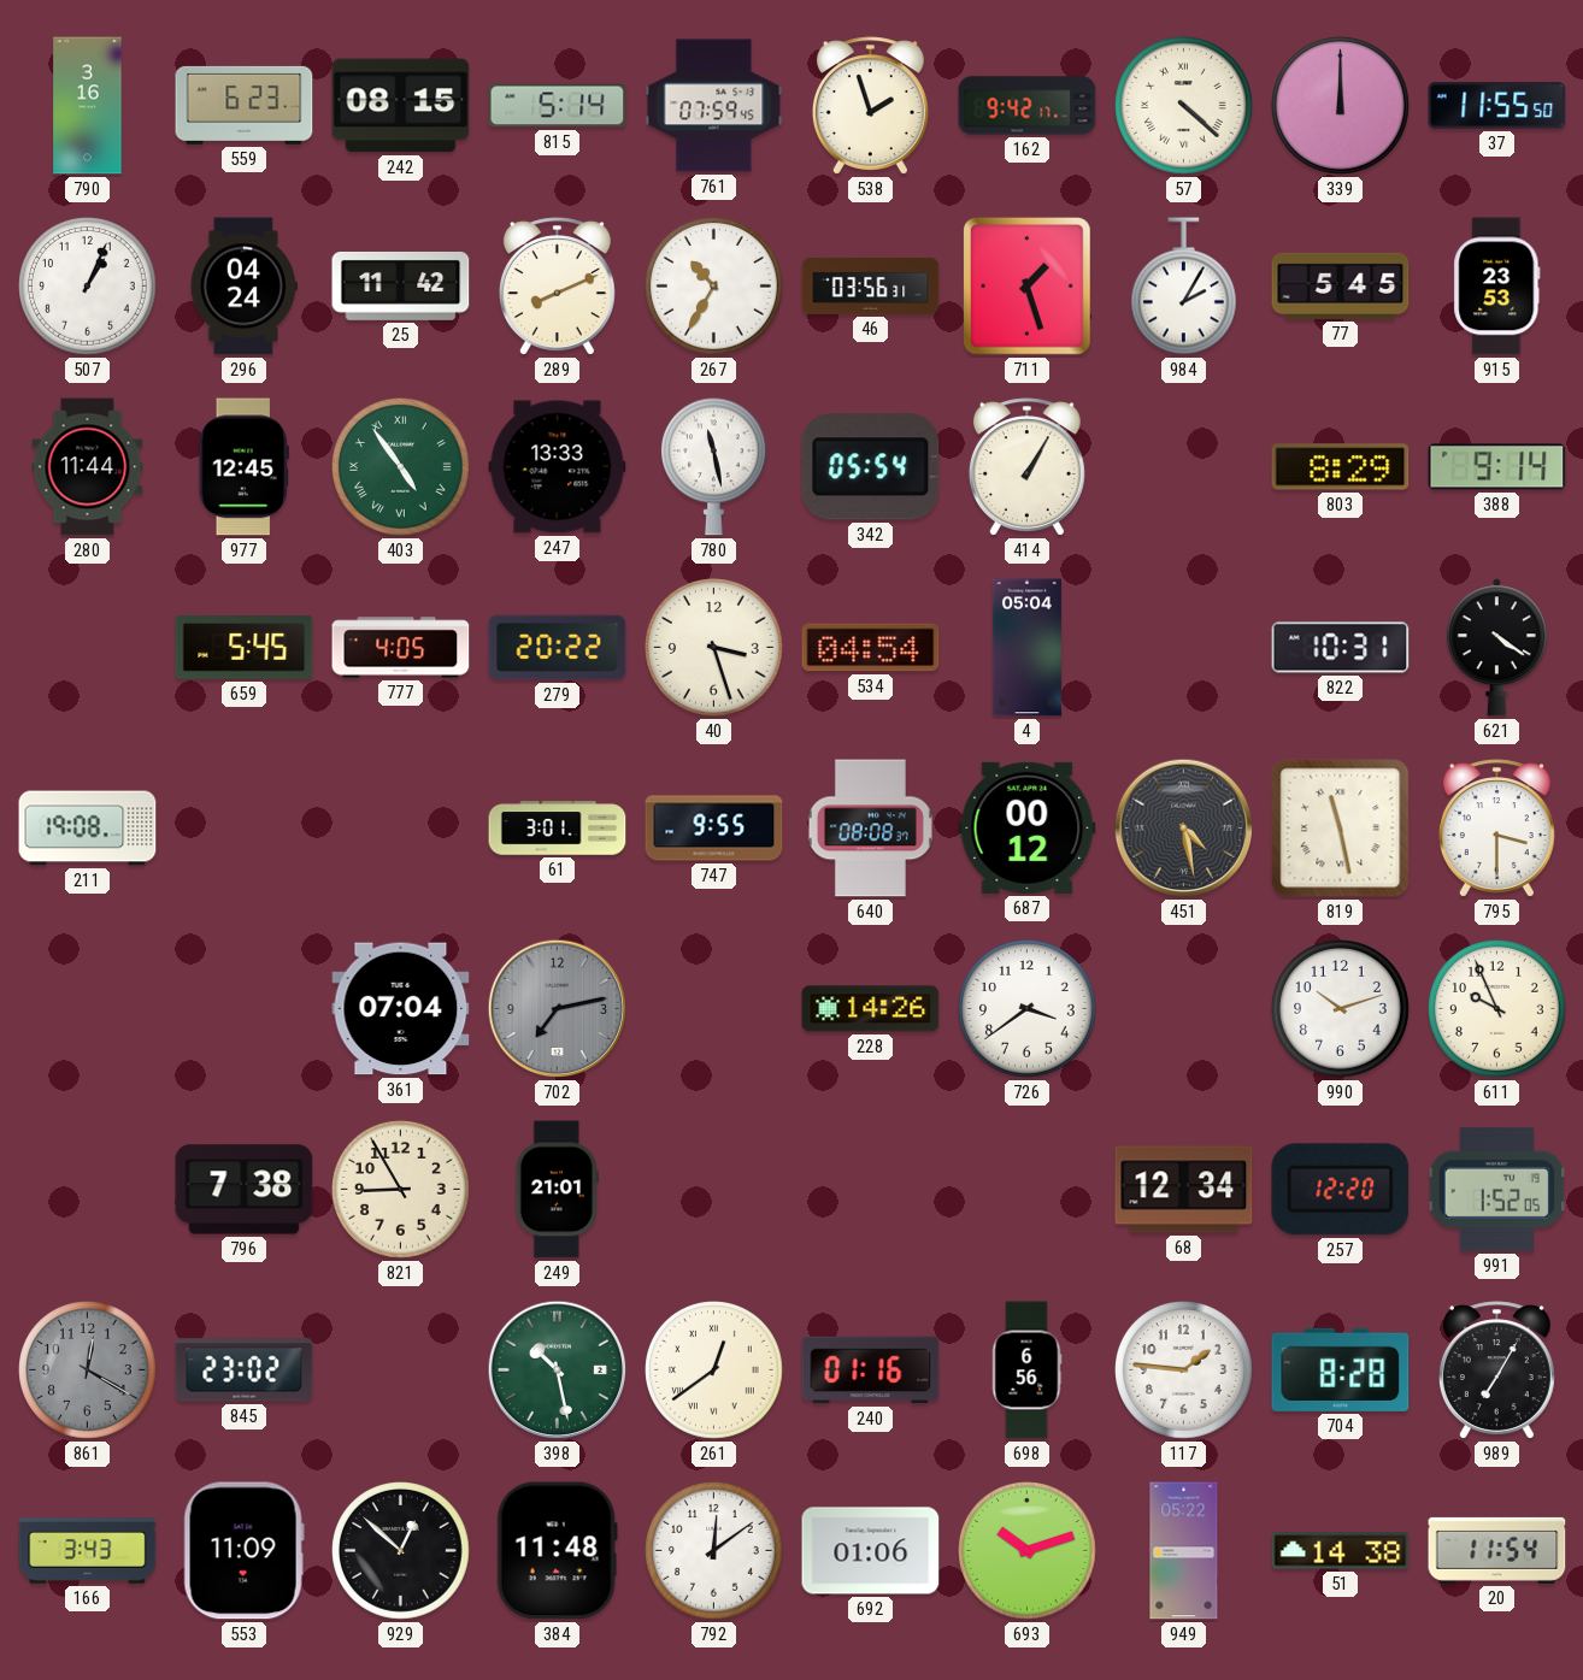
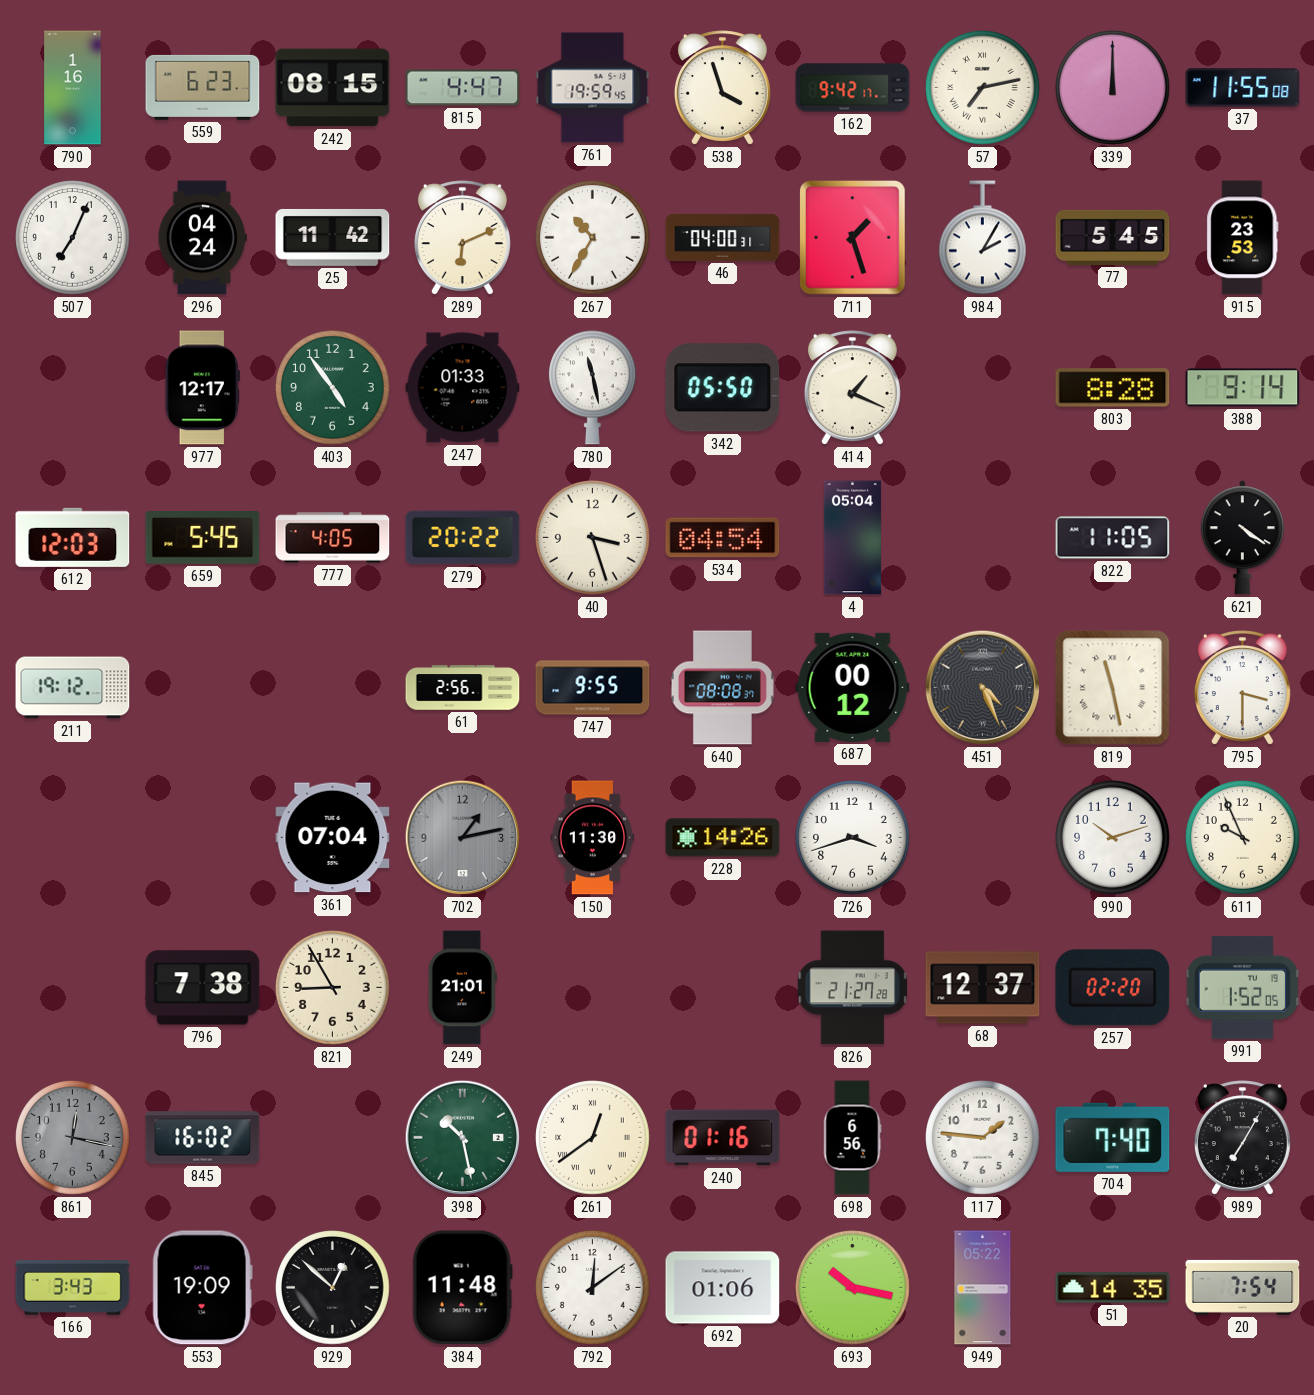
790: 3:16 -> 1:16
815: 5:14 -> 4:47
761: 07:59 -> 19:59
538: 1:57 -> 3:57
57: 4:22 -> 7:13
37: 11:55:50 -> 11:55:08
507: 1:04 -> 7:04
289: 8:11 -> 6:11
46: 03:56 -> 04:00
280: 11:44 -> none
977: 12:45 -> 12:17
403 numerals: Roman -> Arabic
247: 13:33 -> 01:33
342: 05:54 -> 05:50
414: 1:05 -> 1:19
803: 8:29 -> 8:28
612: none -> 12:03
822: 10:31 -> 11:05
211: 19:08 -> 19:12
61: 3:01 -> 2:56
451: 4:28 -> 4:26
702: 7:13 -> 1:13
150: none -> 11:30
726: 3:39 -> 3:42
826: none -> 21:27
68: 12:34 -> 12:37
257: 12:20 -> 02:20
861: 12:20 -> 12:17
845: 23:02 -> 16:02
704: 8:28 -> 7:40
553: 11:09 -> 19:09
693: 10:12 -> 10:17
51: 14:38 -> 14:35
20: 11:54 -> 7:54
